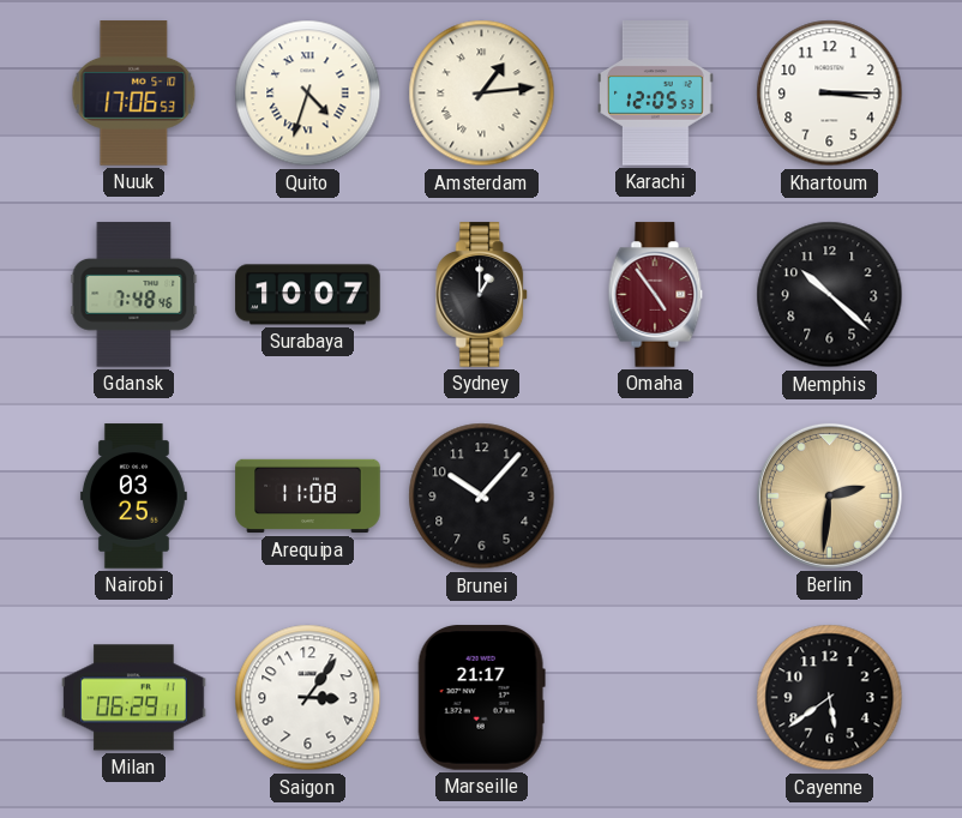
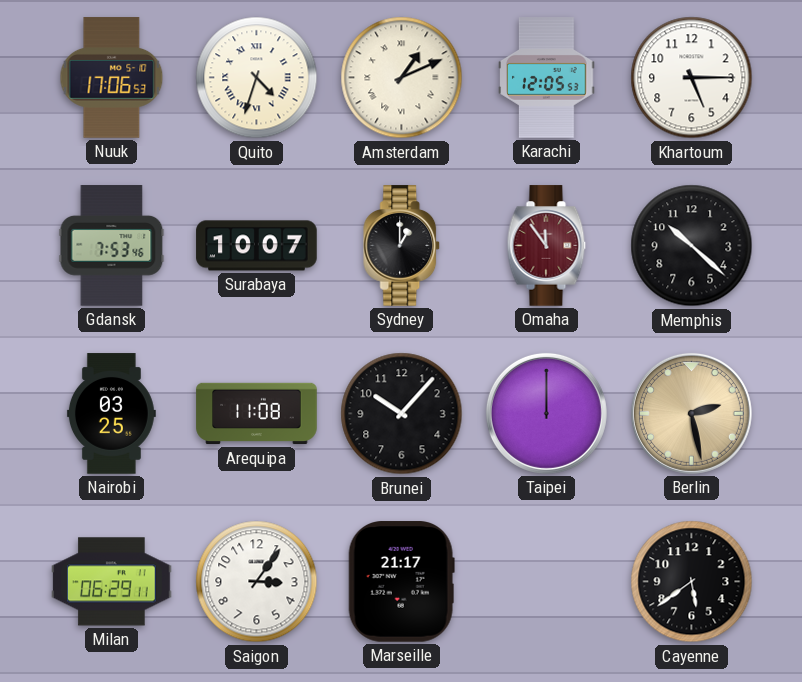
Amsterdam: 1:14 -> 1:11
Khartoum: 3:15 -> 5:15
Gdansk: 7:48 -> 7:53
Omaha: 4:54 -> 11:54
Taipei: none -> 12:00
Berlin: 2:31 -> 2:28
